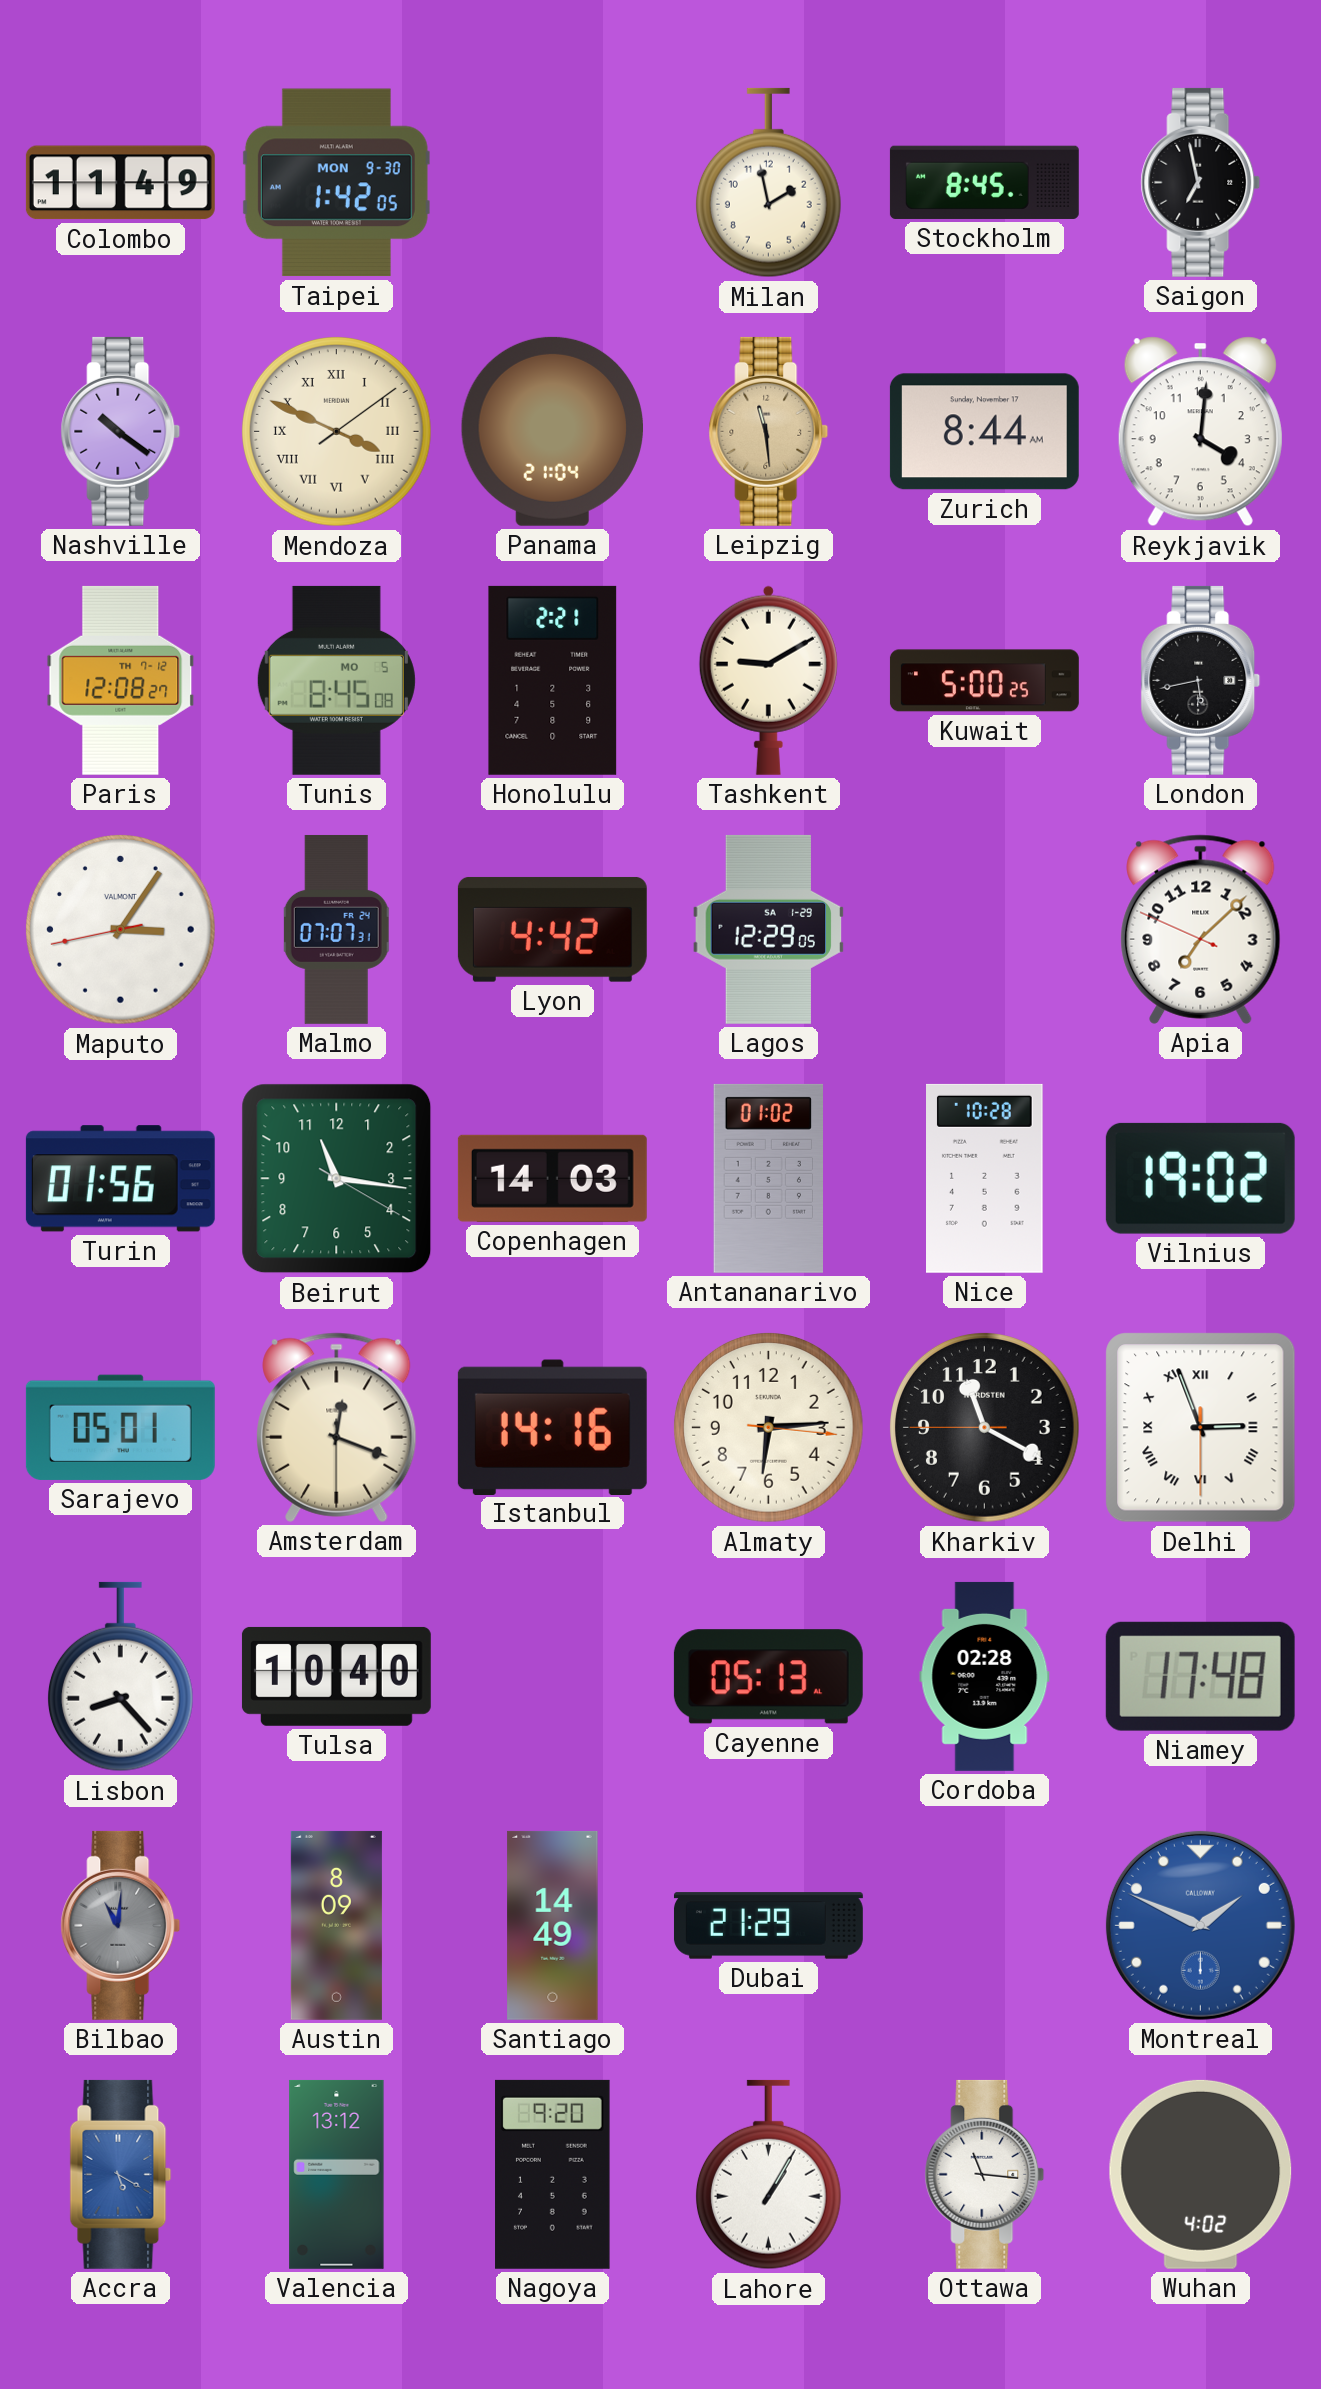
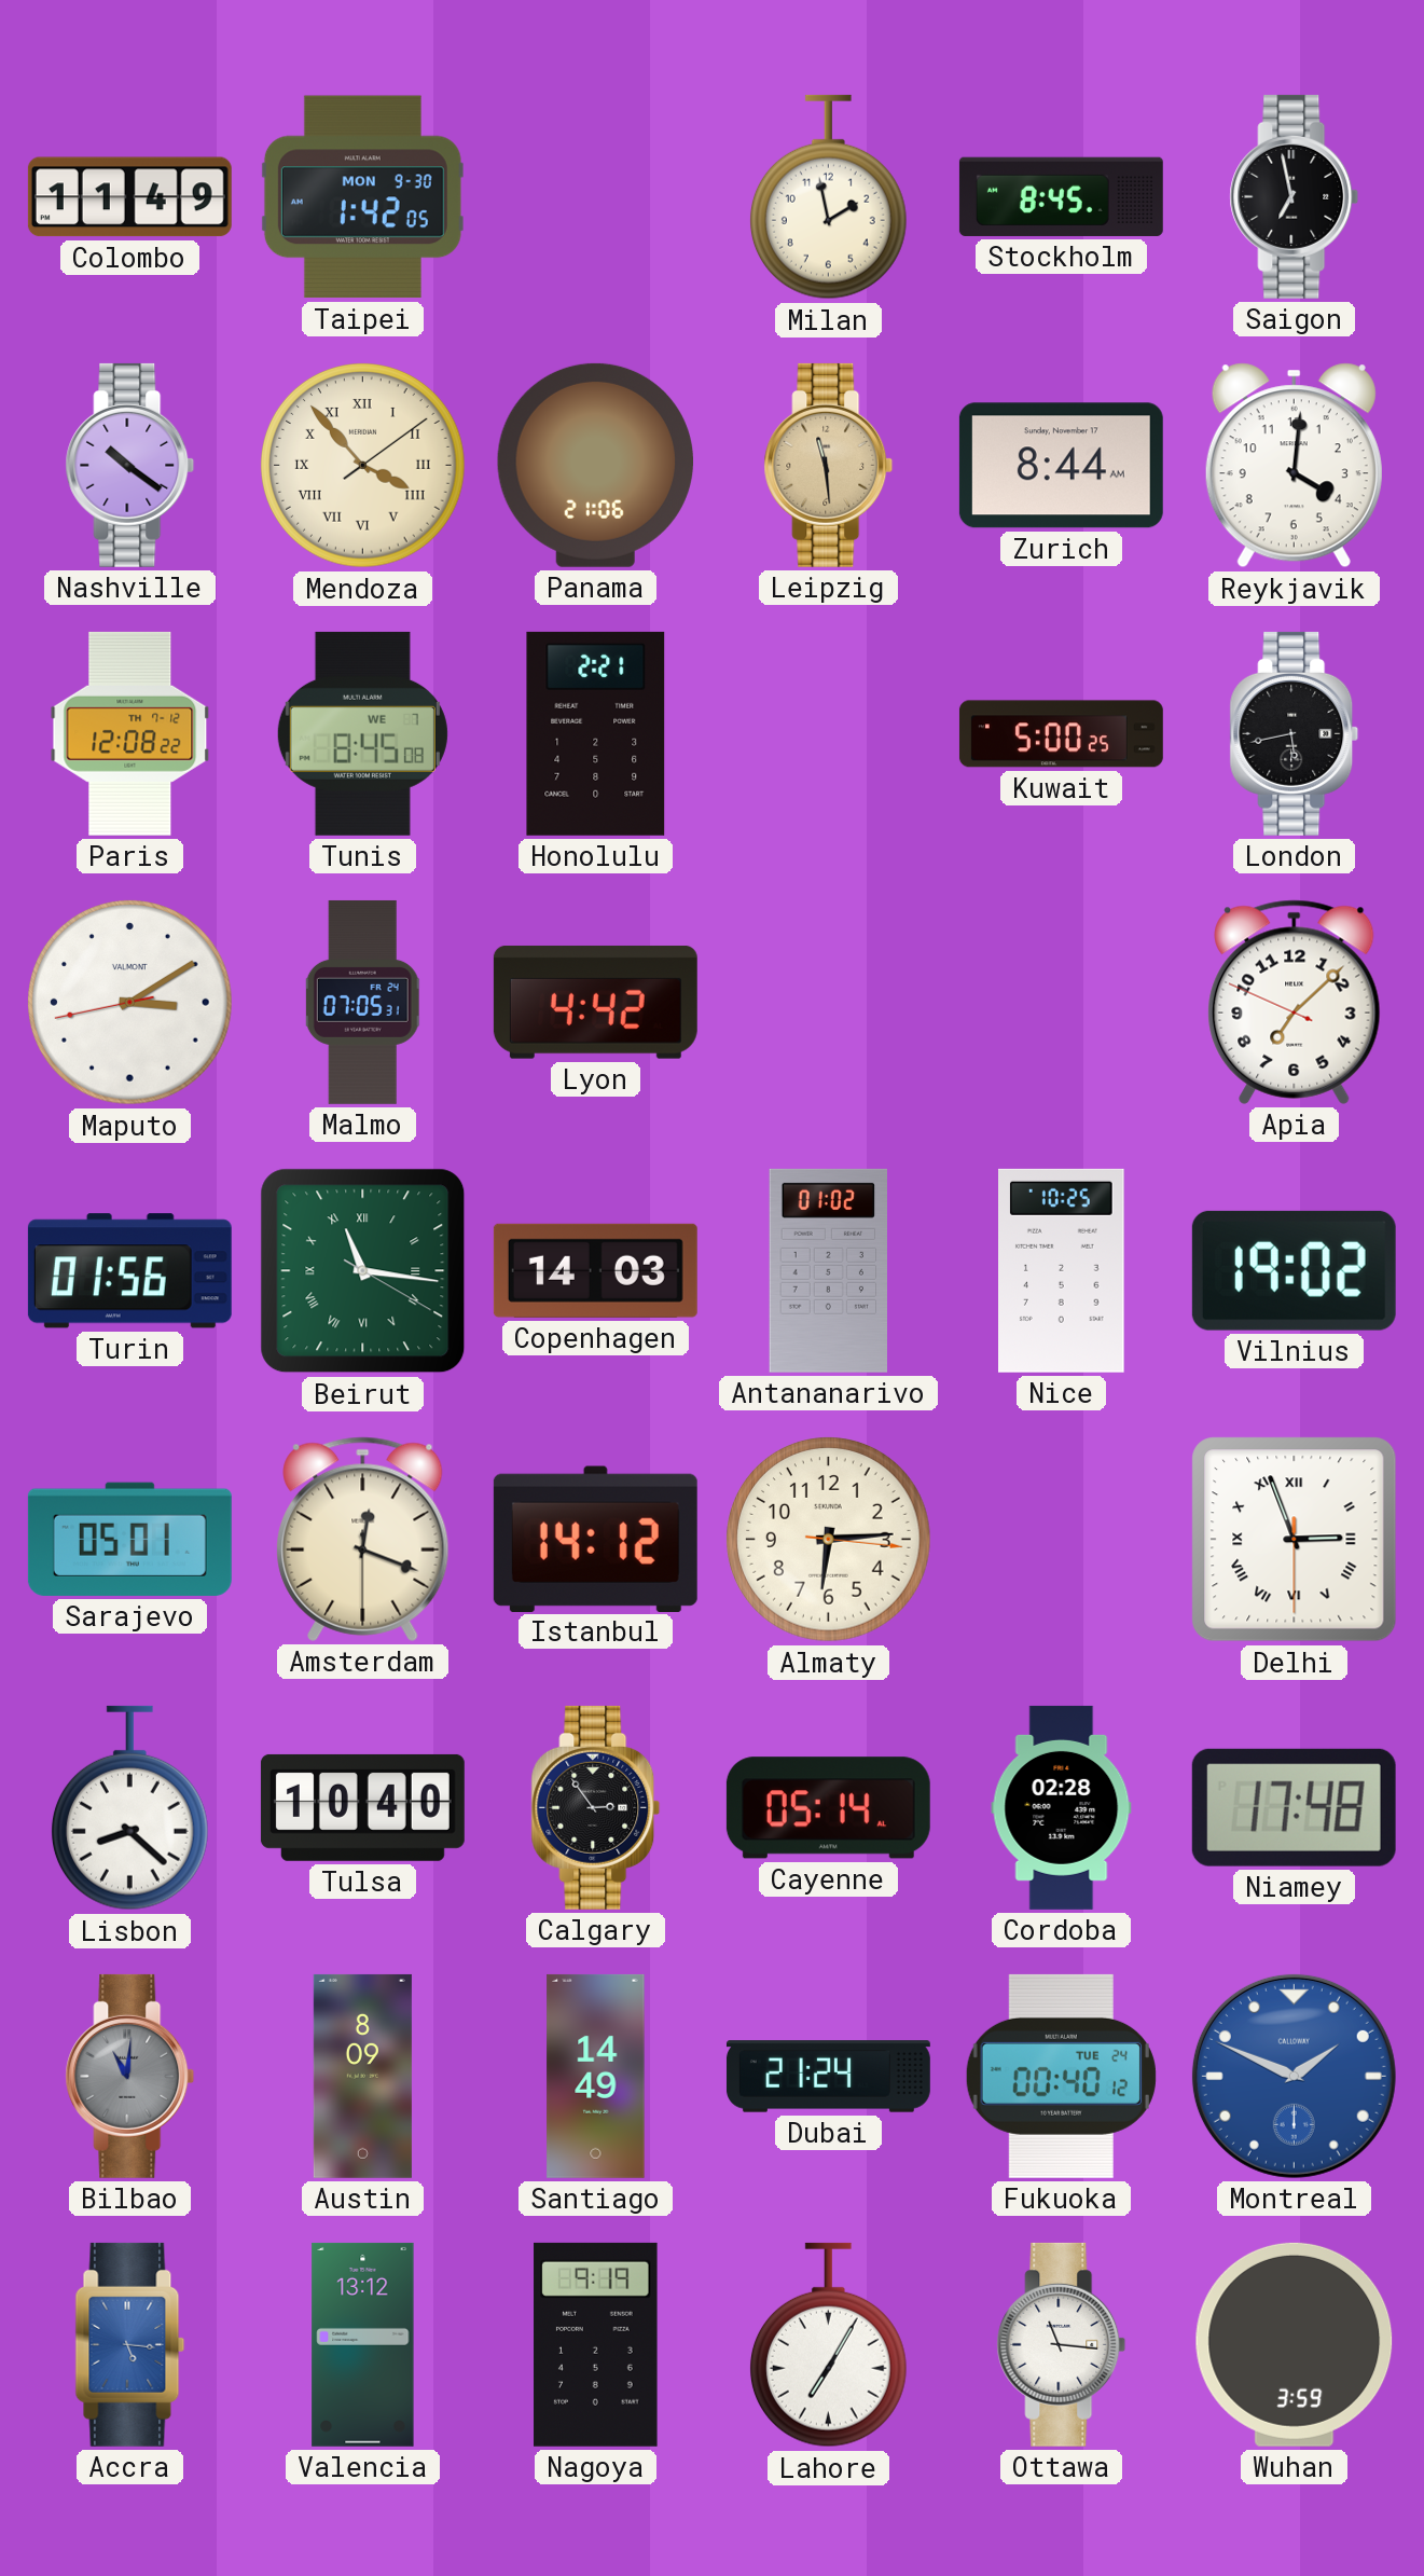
Mendoza: 3:49 -> 3:53
Panama: 21:04 -> 21:06
Paris: 12:08:27 -> 12:08:22
Tunis date: MO 5 -> WE 7
Tashkent: 9:10 -> none
Maputo: 3:05 -> 3:09
Malmo: 07:07 -> 07:05
Lagos: 12:29 -> none
Beirut numerals: Arabic -> Roman
Nice: 10:28 -> 10:25
Istanbul: 14:16 -> 14:12
Kharkiv: 11:19 -> none
Lisbon: 8:23 -> 8:22
Calgary: none -> 2:54
Cayenne: 05:13 -> 05:14
Dubai: 21:29 -> 21:24
Fukuoka: none -> 00:40
Accra: 5:20 -> 5:16
Nagoya: 9:20 -> 9:19
Lahore: 1:05 -> 7:05
Wuhan: 4:02 -> 3:59
